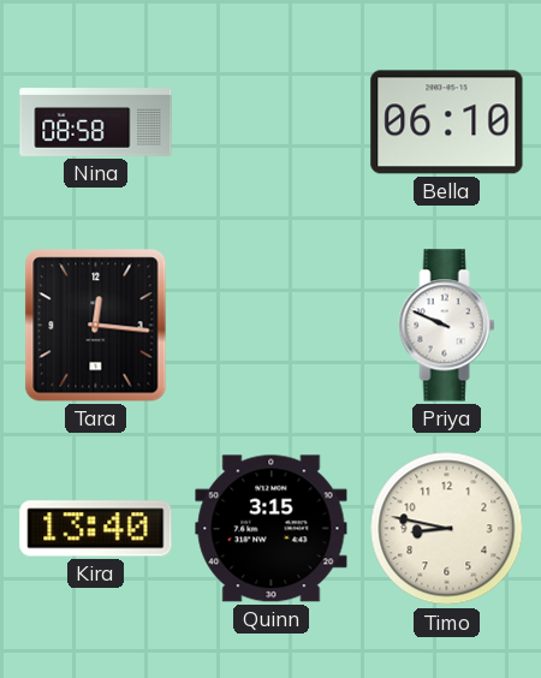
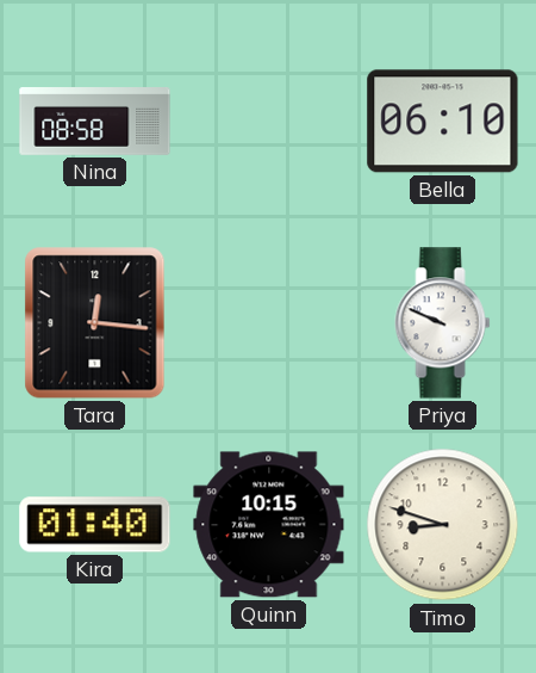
Kira: 13:40 -> 01:40
Quinn: 3:15 -> 10:15
Timo: 8:47 -> 8:48
